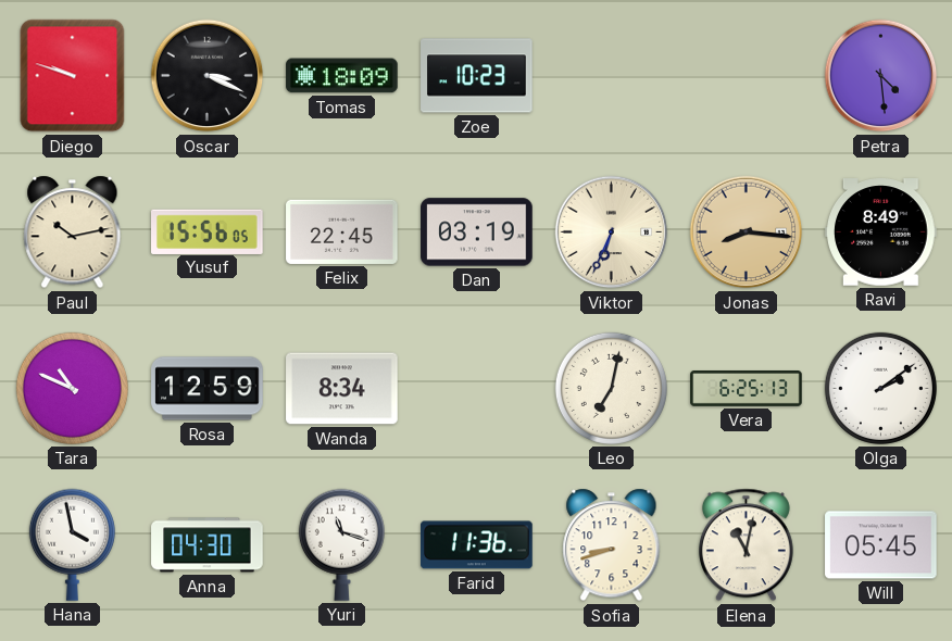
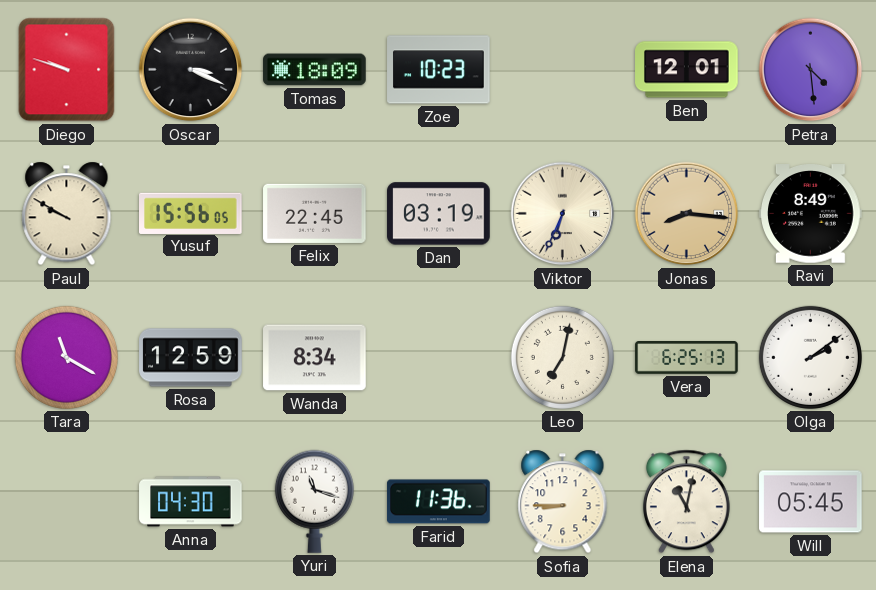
Ben: none -> 12:01
Paul: 10:13 -> 9:50
Tara: 10:49 -> 11:20
Hana: 3:58 -> none
Sofia: 8:42 -> 8:45
